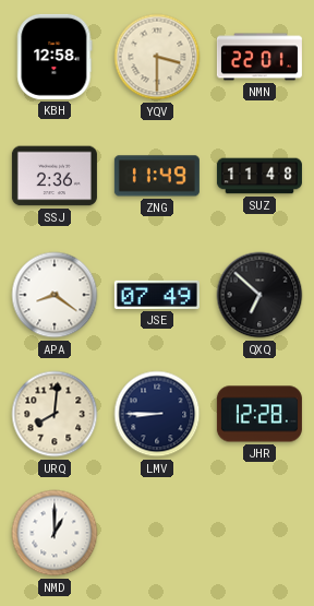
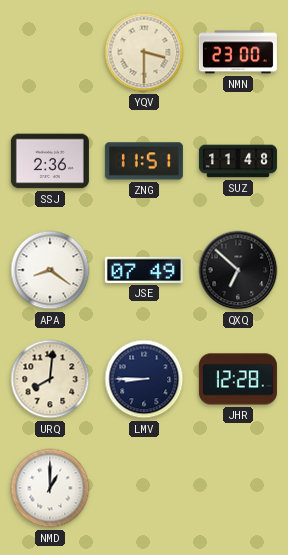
KBH: 12:58 -> none
NMN: 22:01 -> 23:00
ZNG: 11:49 -> 11:51
